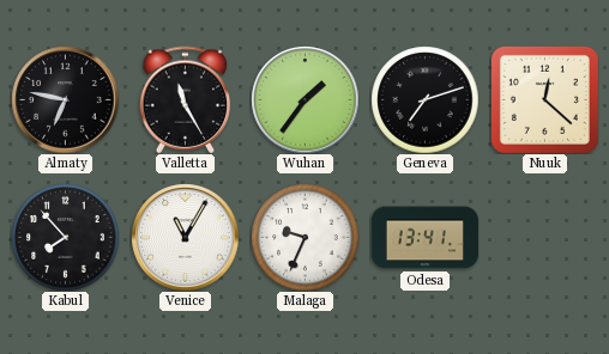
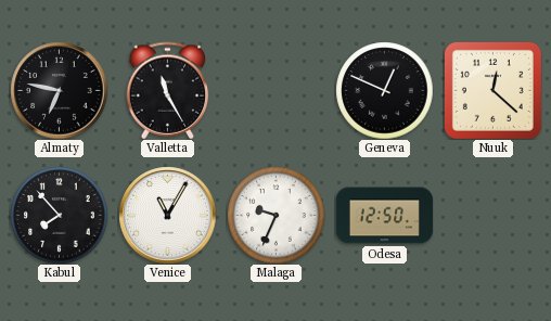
Wuhan: 1:36 -> none
Geneva: 7:12 -> 12:49
Odesa: 13:41 -> 12:50
